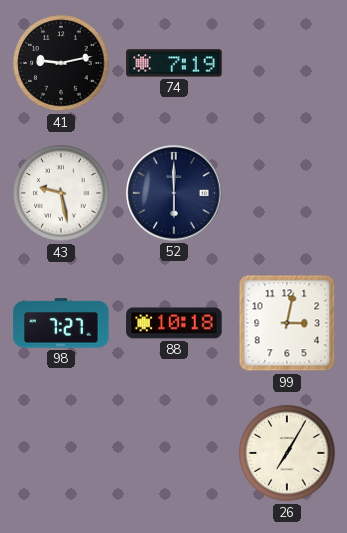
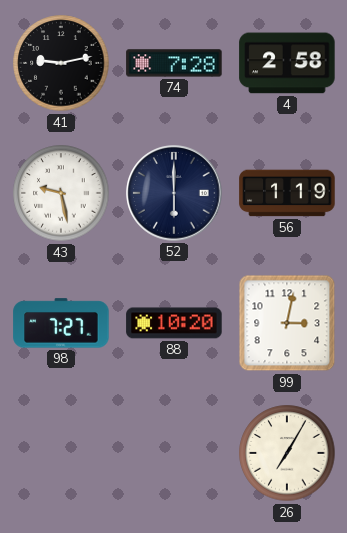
74: 7:19 -> 7:28
4: none -> 2:58
56: none -> 1:19
88: 10:18 -> 10:20
